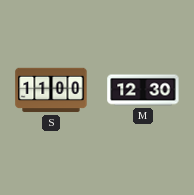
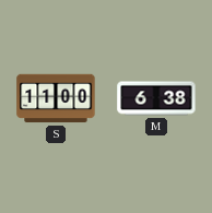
M: 12:30 -> 6:38
